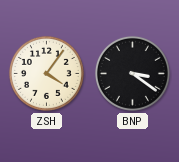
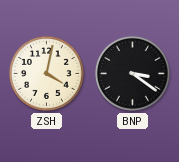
ZSH: 4:06 -> 4:02
